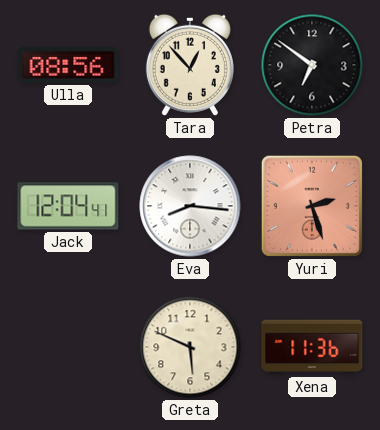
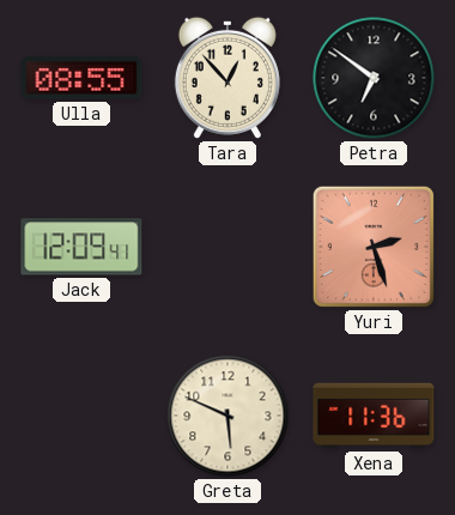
Ulla: 08:56 -> 08:55
Jack: 12:04 -> 12:09
Eva: 8:16 -> none
